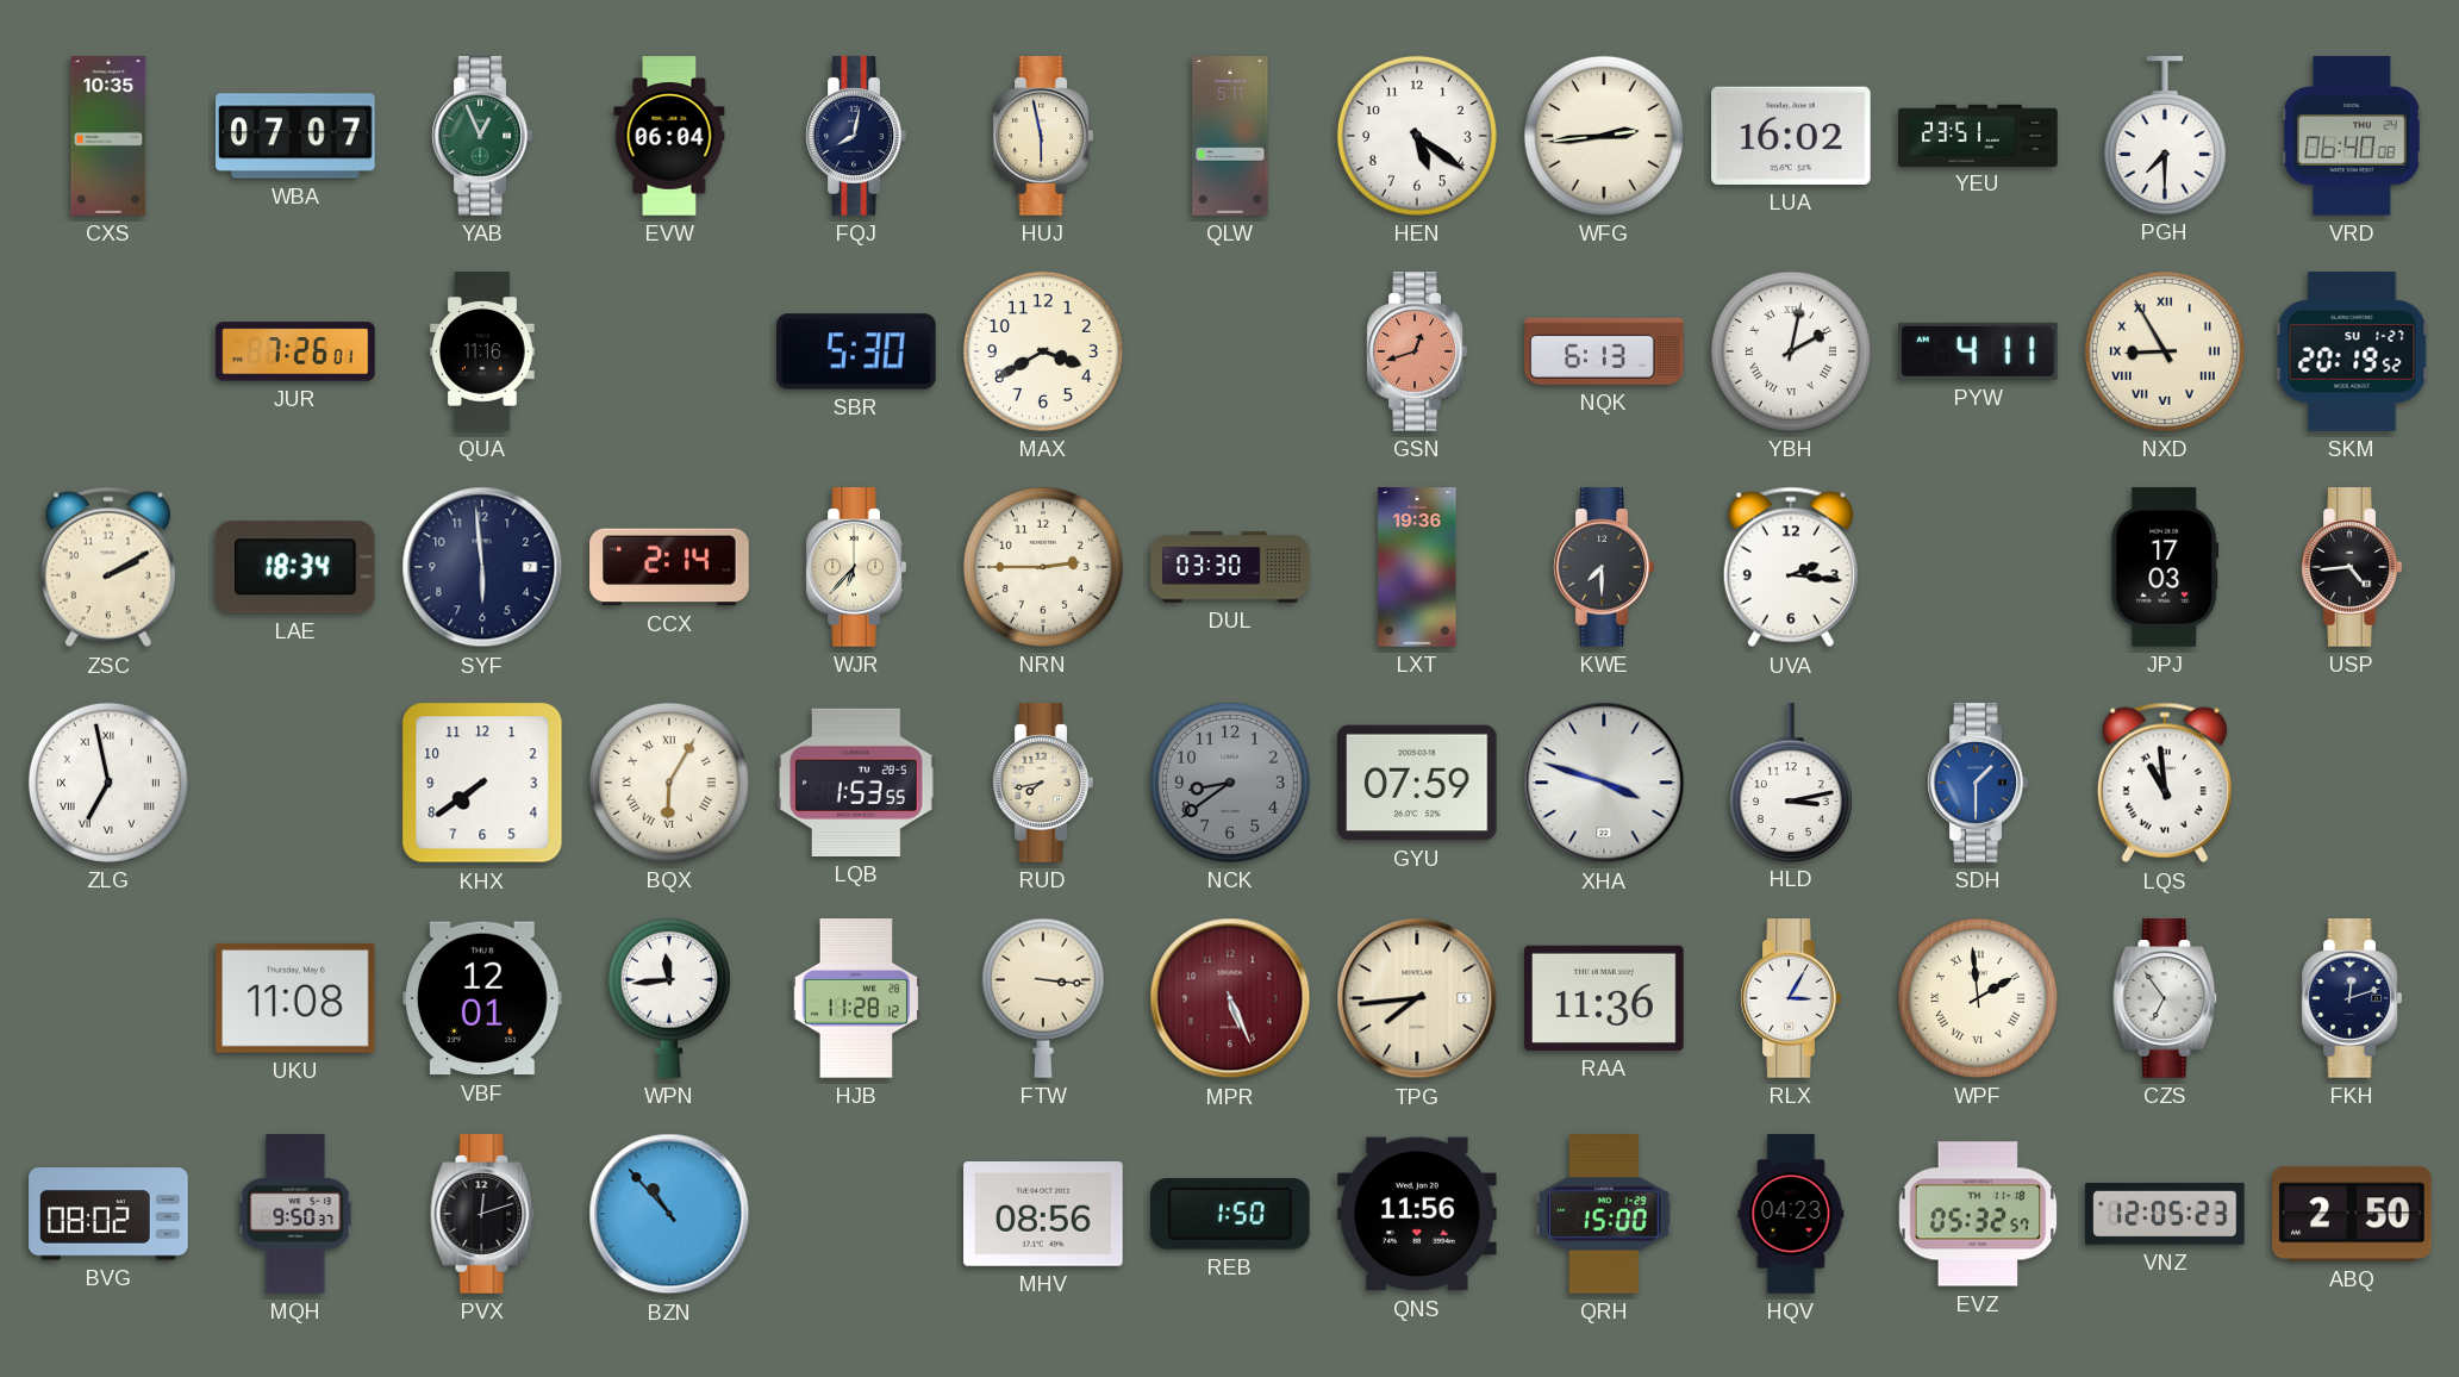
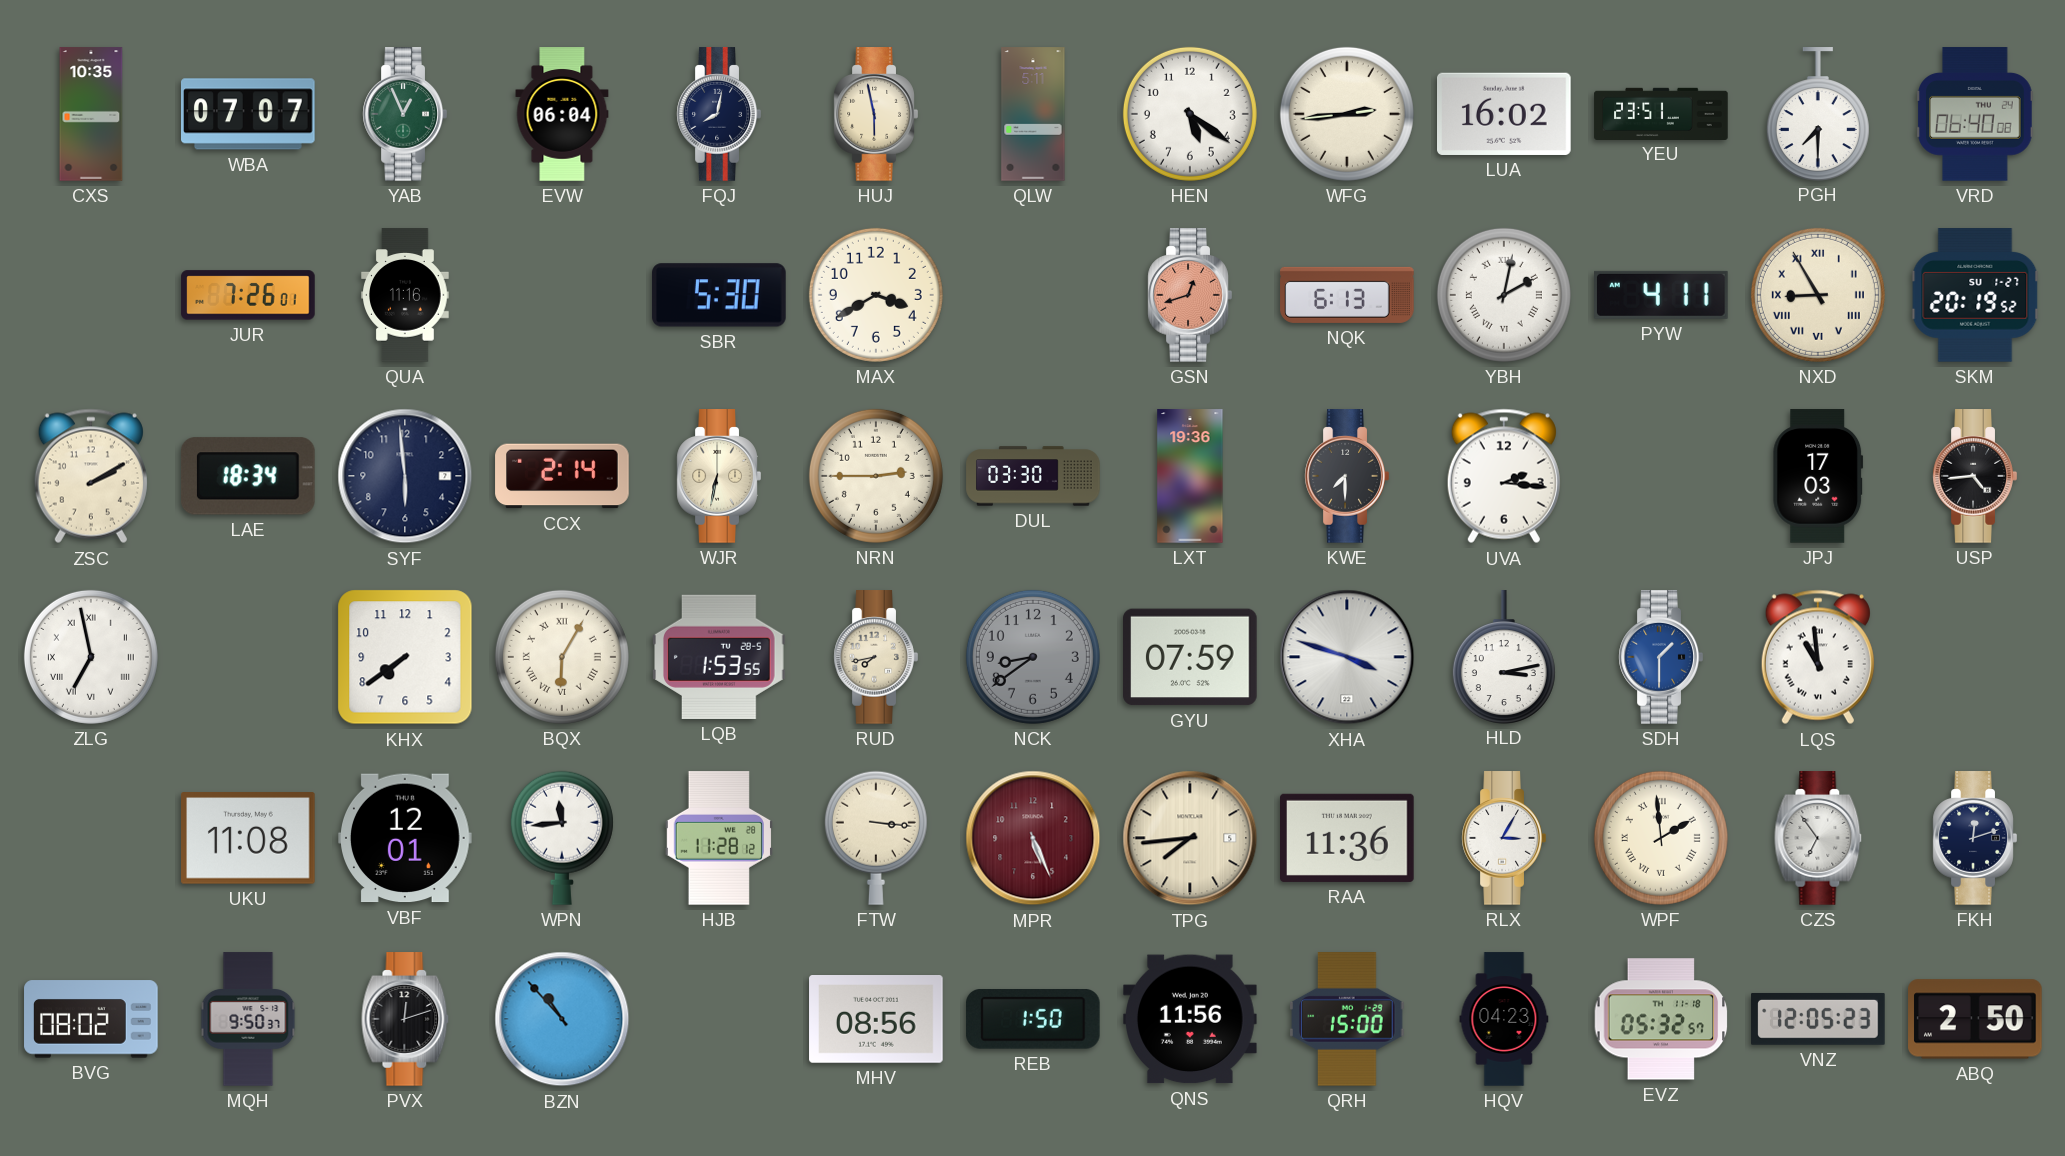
WJR: 6:37 -> 6:32
